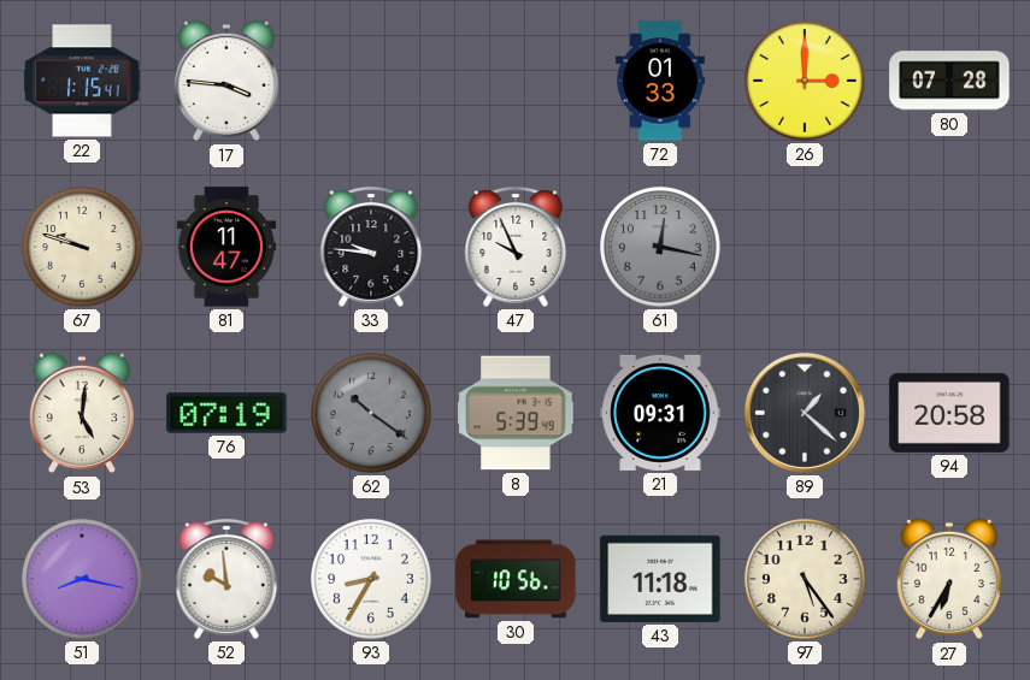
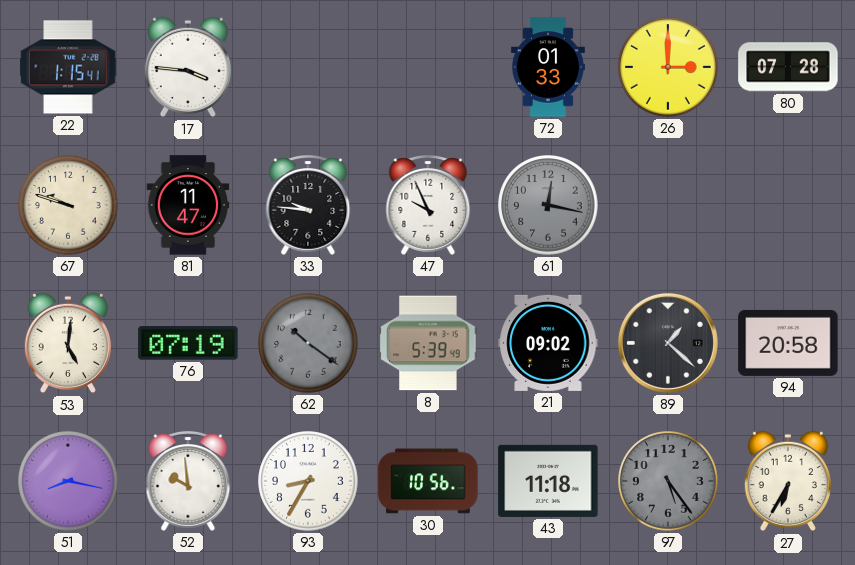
21: 09:31 -> 09:02
97 dial: cream -> grey
